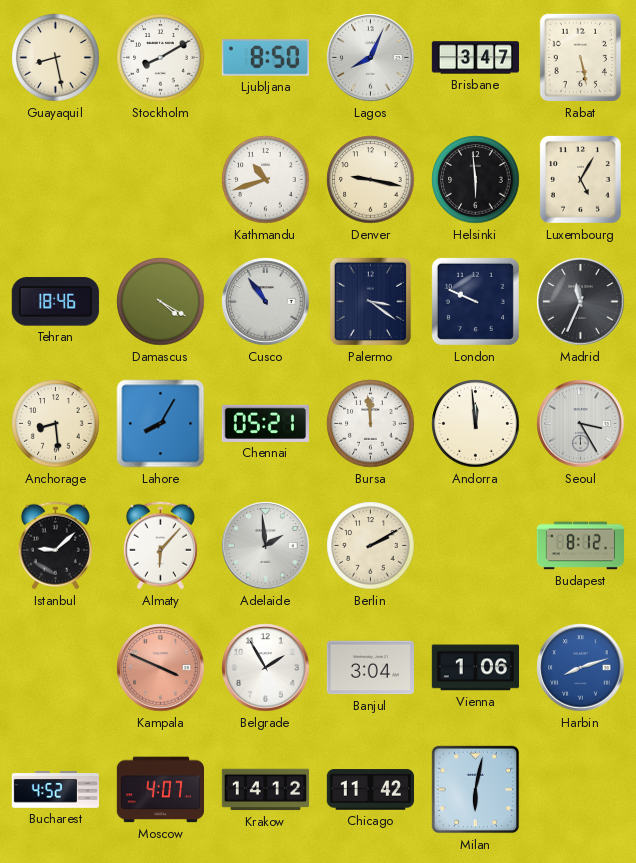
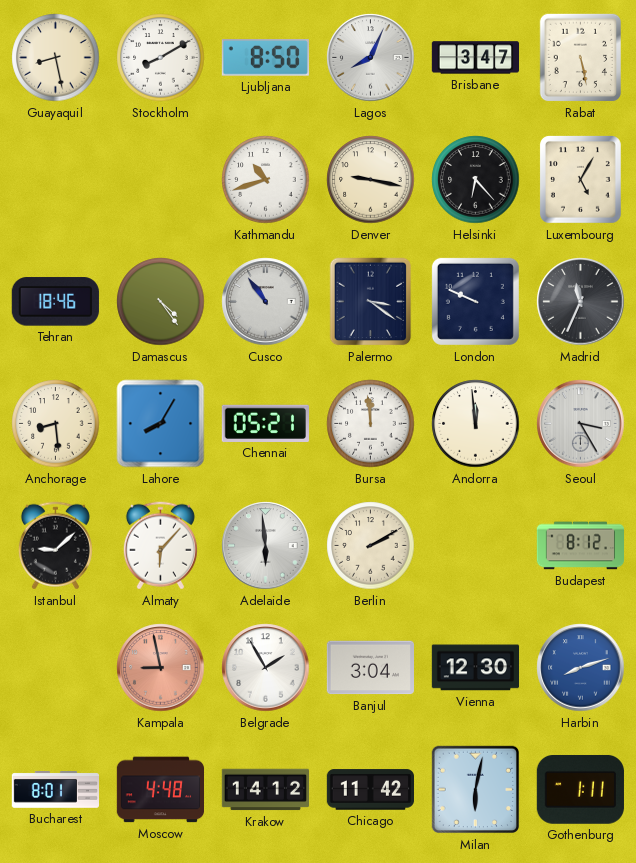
Helsinki: 5:59 -> 6:23
Damascus: 4:20 -> 4:24
Adelaide: 1:59 -> 5:59
Kampala: 3:49 -> 8:58
Vienna: 1:06 -> 12:30
Bucharest: 4:52 -> 8:01
Moscow: 4:07 -> 4:48
Gothenburg: none -> 1:11
